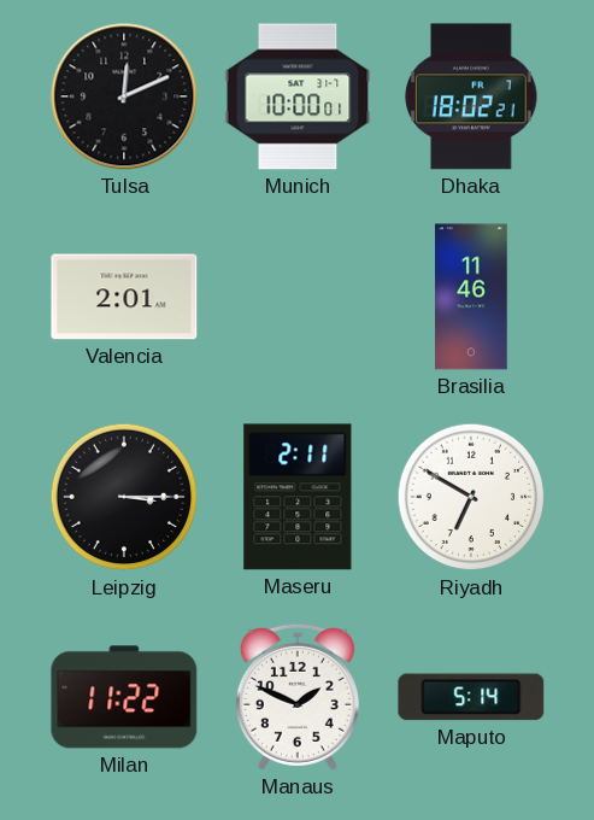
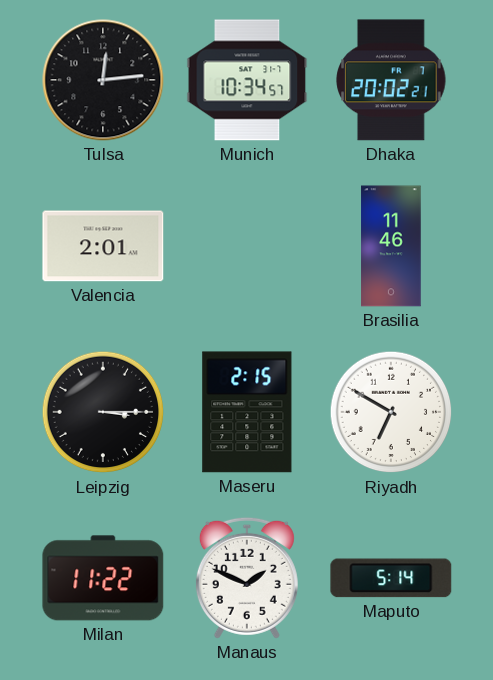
Tulsa: 12:11 -> 12:14
Munich: 10:00 -> 10:34
Dhaka: 18:02 -> 20:02
Maseru: 2:11 -> 2:15
